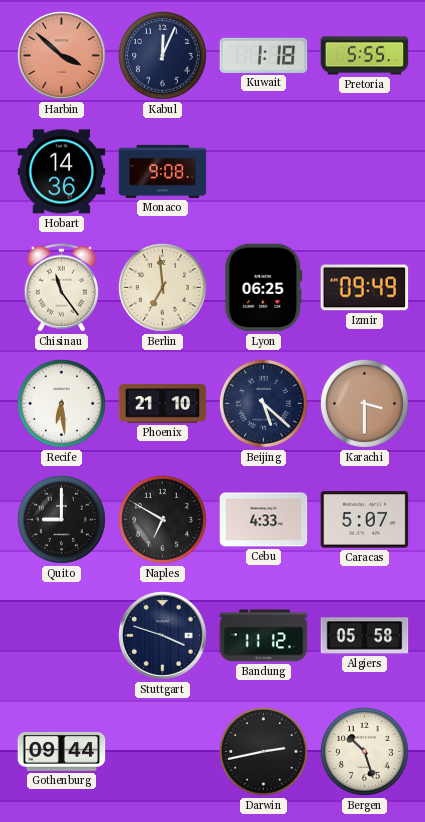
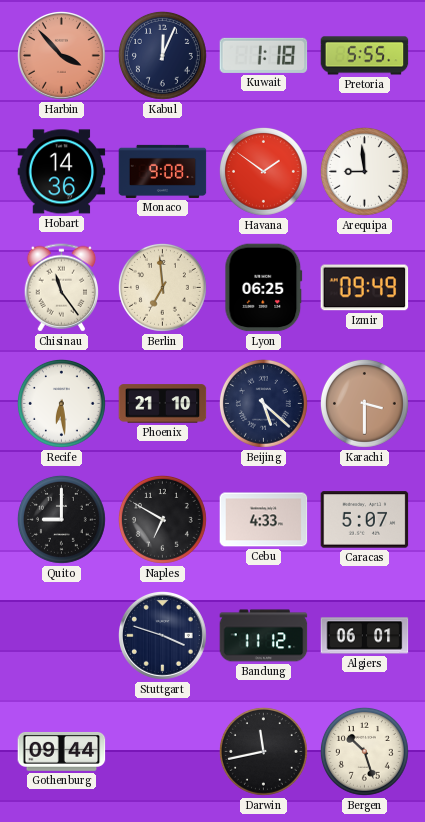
Harbin: 3:52 -> 3:53
Havana: none -> 1:51
Arequipa: none -> 8:59
Algiers: 05:58 -> 06:01
Darwin: 2:43 -> 11:43
